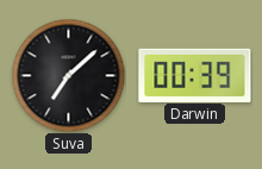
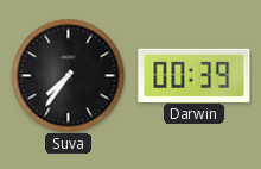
Suva: 7:08 -> 7:36
